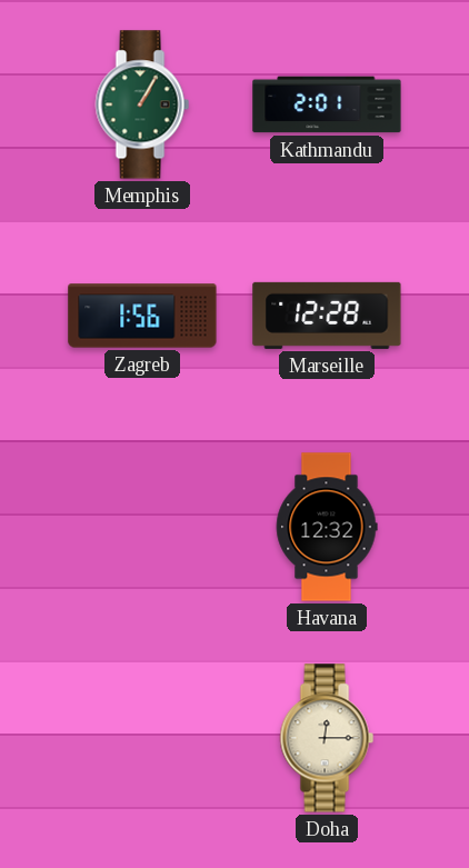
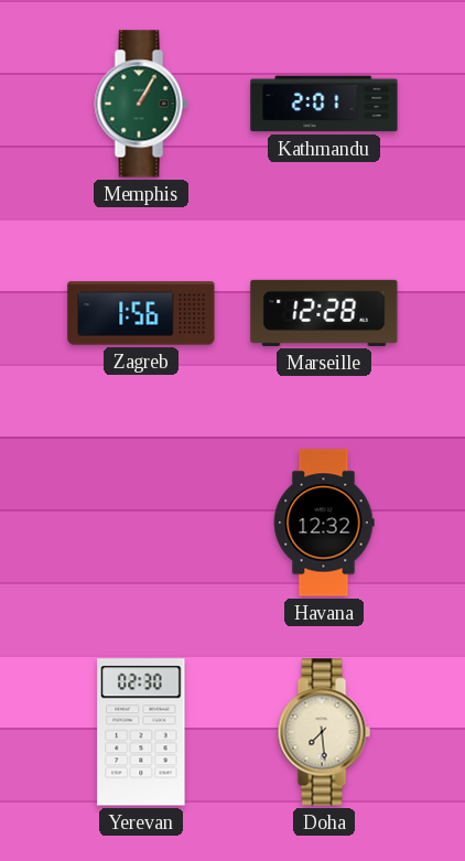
Yerevan: none -> 02:30
Doha: 12:15 -> 7:29
